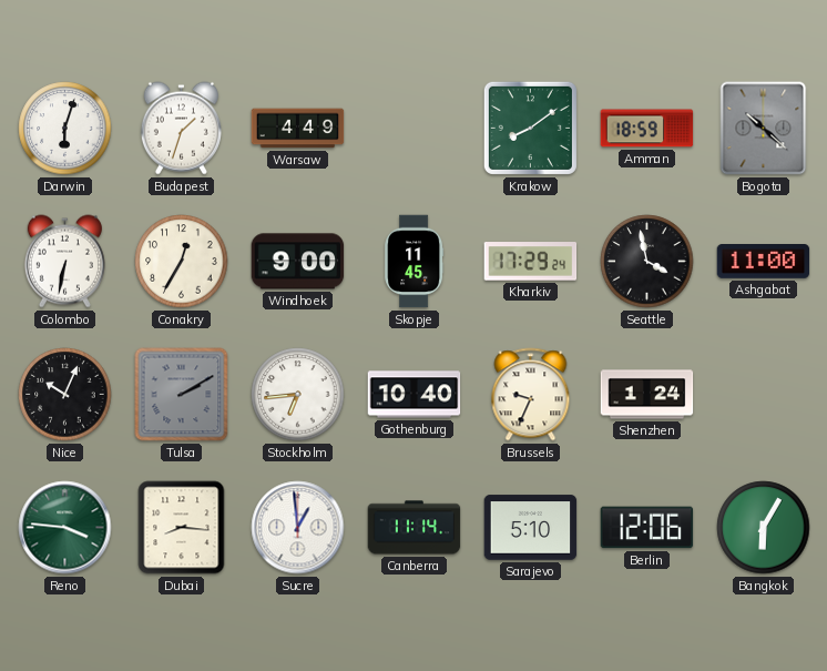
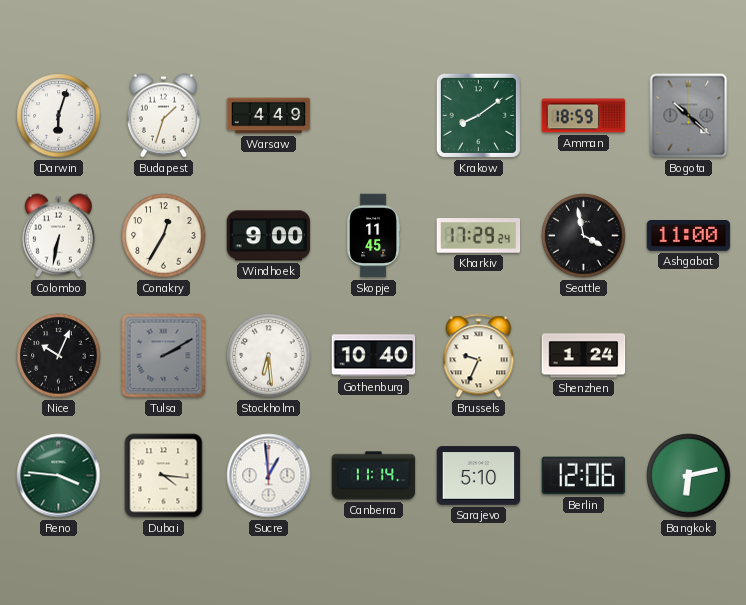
Stockholm: 6:44 -> 6:29
Dubai: 8:16 -> 4:16
Bangkok: 6:05 -> 6:13
